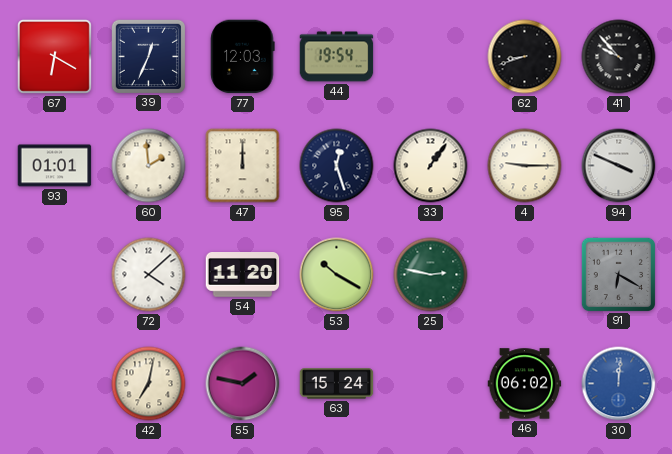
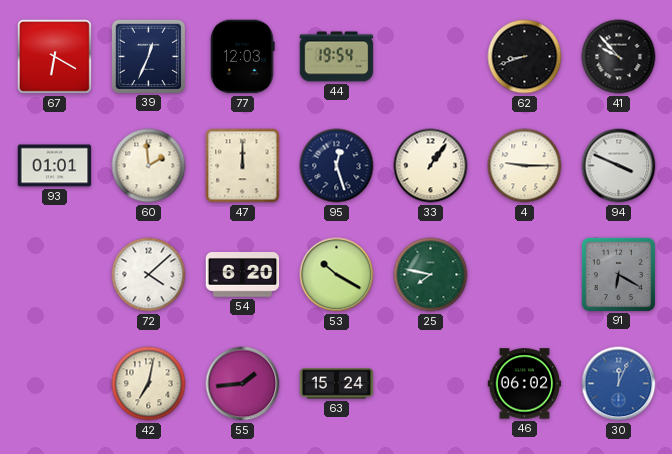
54: 11:20 -> 6:20
25: 2:47 -> 7:47
55: 1:47 -> 1:44
30: 12:01 -> 12:04
